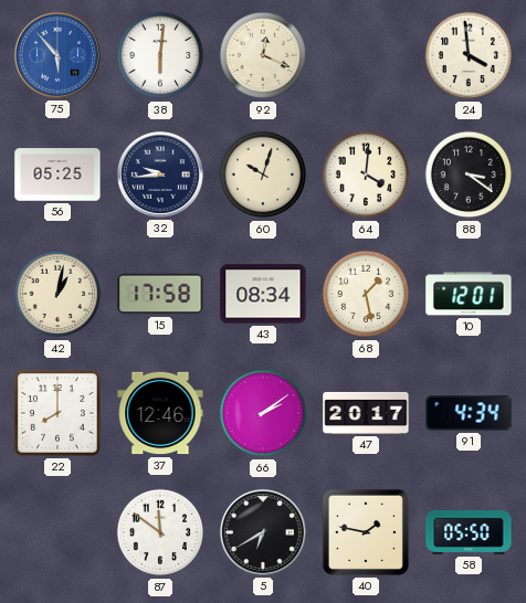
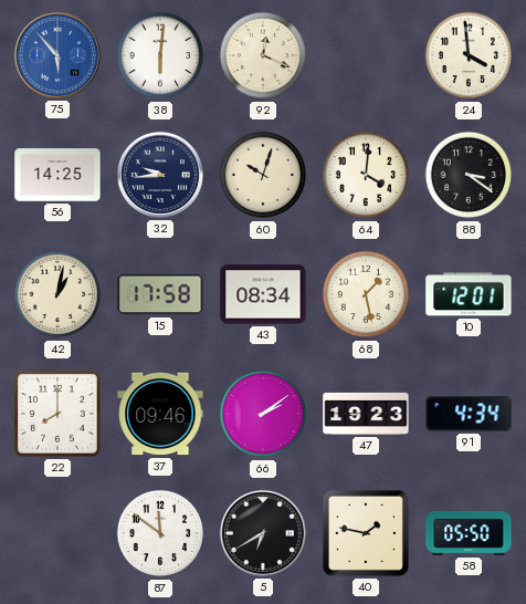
56: 05:25 -> 14:25
37: 12:46 -> 09:46
47: 20:17 -> 19:23
